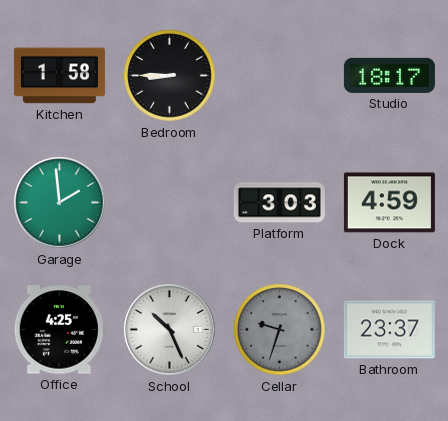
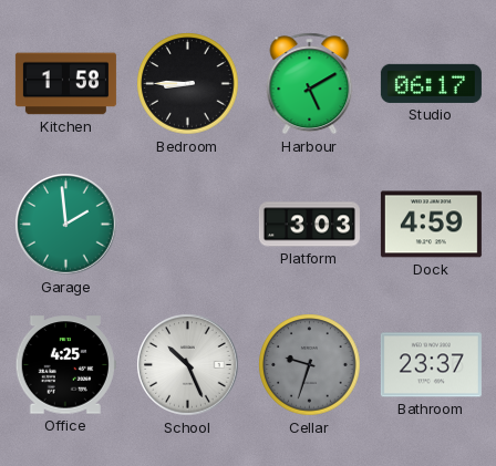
Harbour: none -> 5:10
Studio: 18:17 -> 06:17
